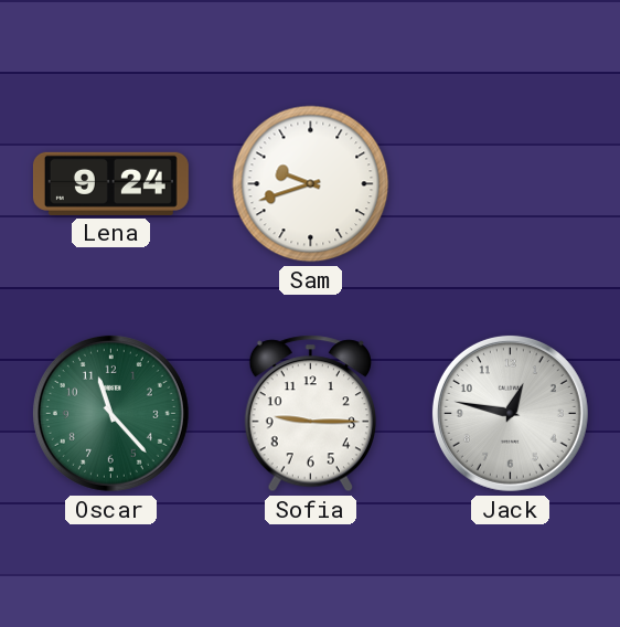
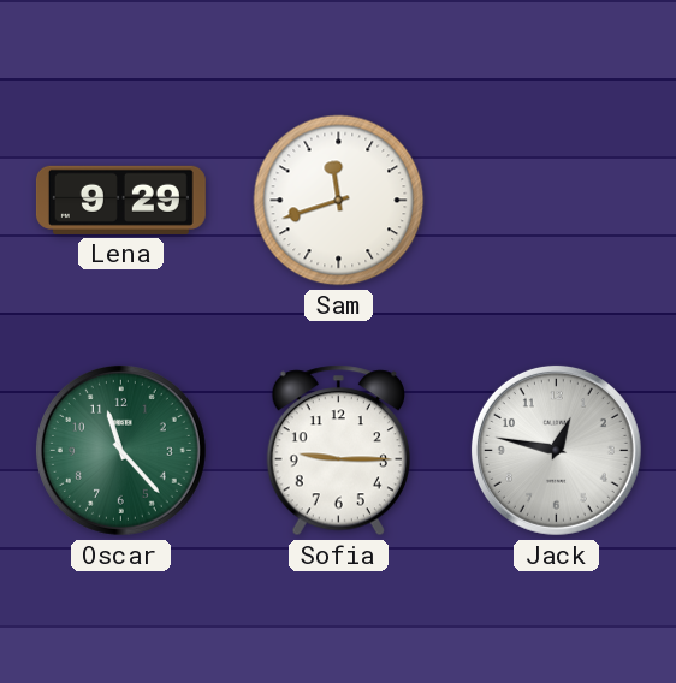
Lena: 9:24 -> 9:29
Sam: 9:42 -> 11:42
